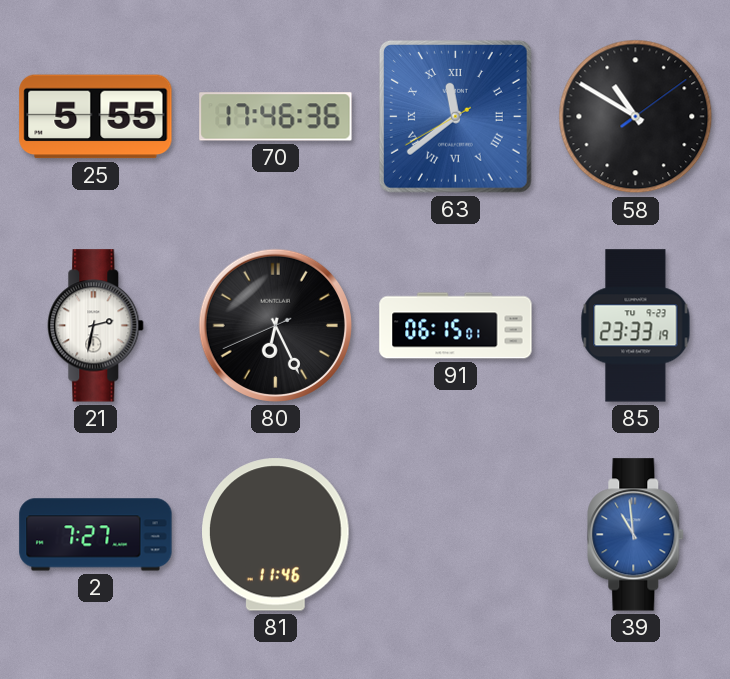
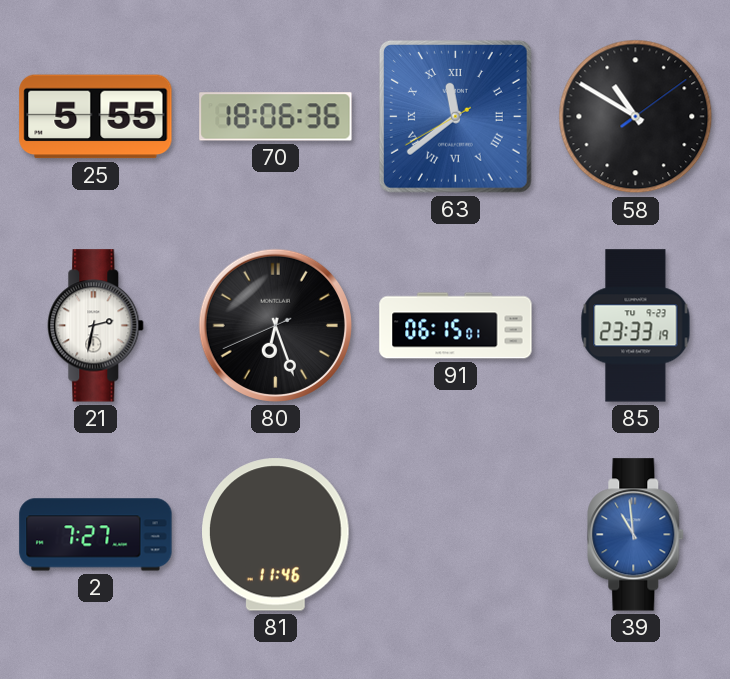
70: 17:46 -> 18:06
80: 6:25 -> 6:26
